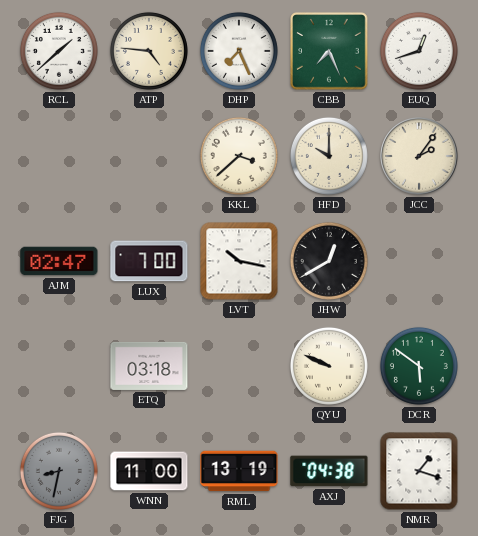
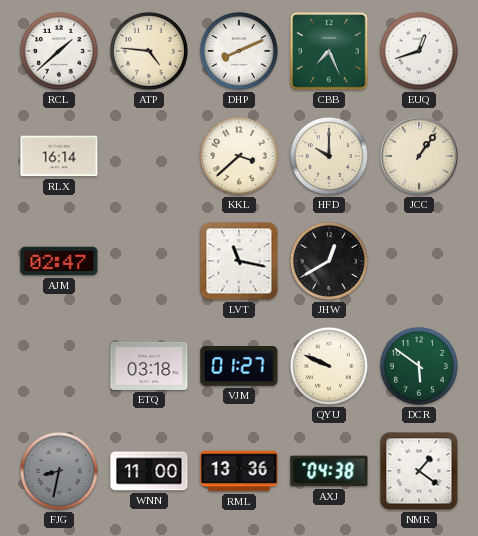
DHP: 7:26 -> 8:11
RLX: none -> 16:14
JCC: 2:06 -> 1:06
LUX: 7:00 -> none
LVT: 10:17 -> 11:17
VJM: none -> 01:27
RML: 13:19 -> 13:36
NMR: 1:18 -> 1:21
